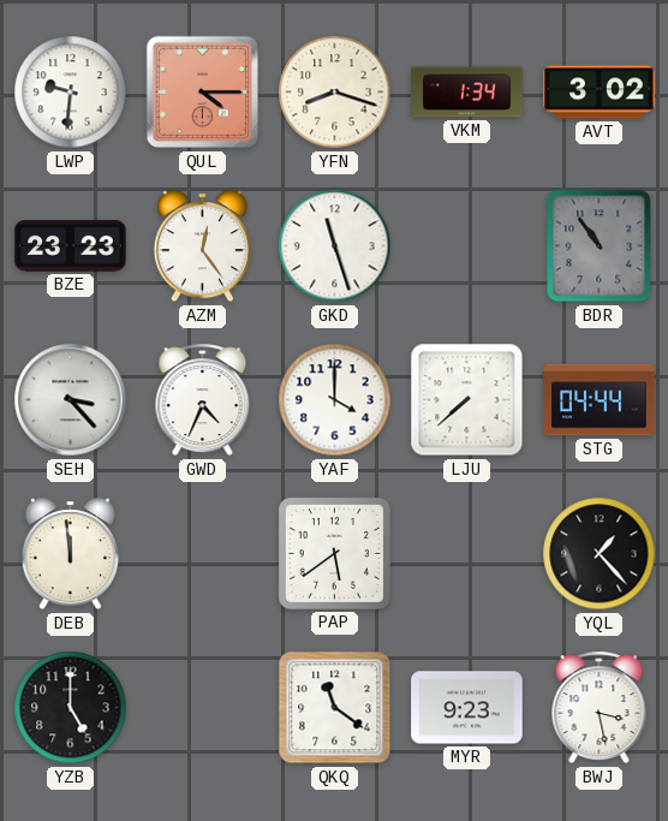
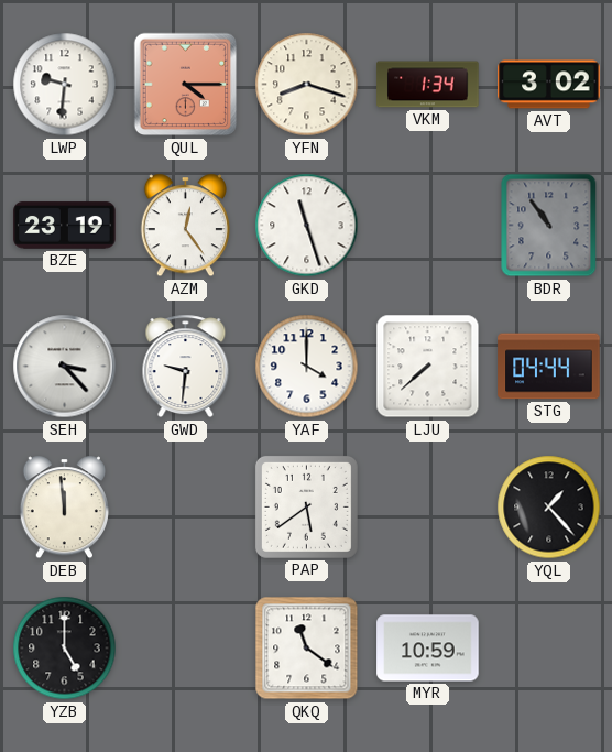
BZE: 23:23 -> 23:19
GWD: 4:34 -> 9:31
MYR: 9:23 -> 10:59
BWJ: 3:28 -> none
